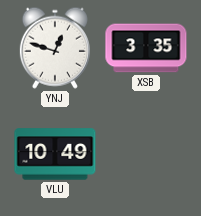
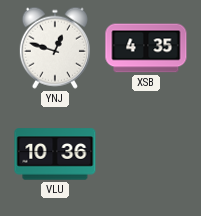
XSB: 3:35 -> 4:35
VLU: 10:49 -> 10:36
